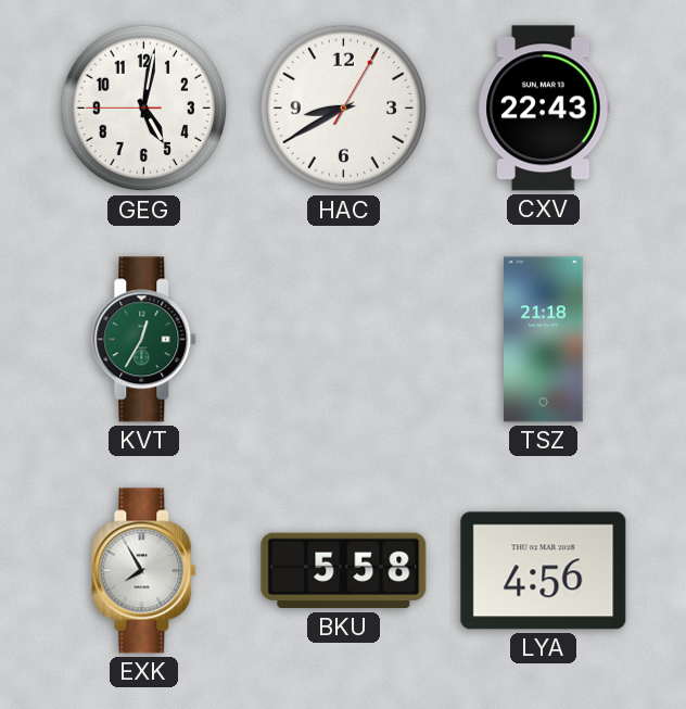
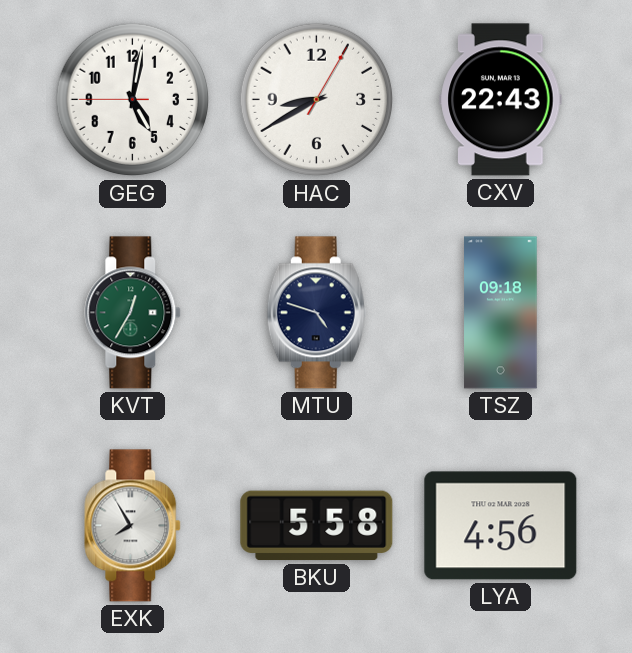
MTU: none -> 4:48
TSZ: 21:18 -> 09:18
